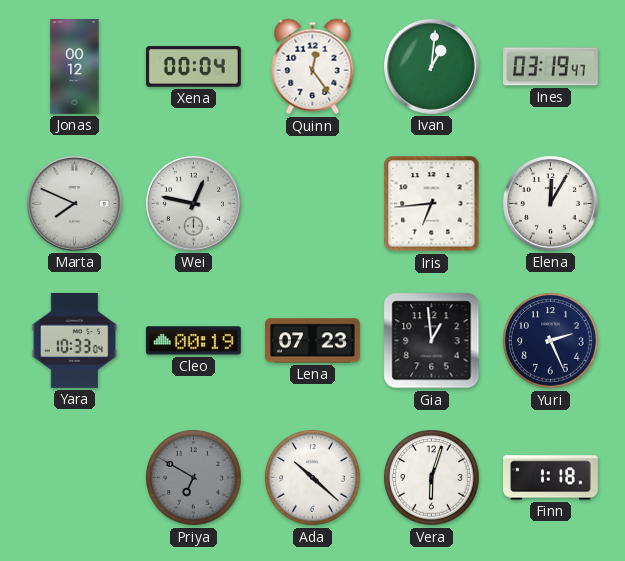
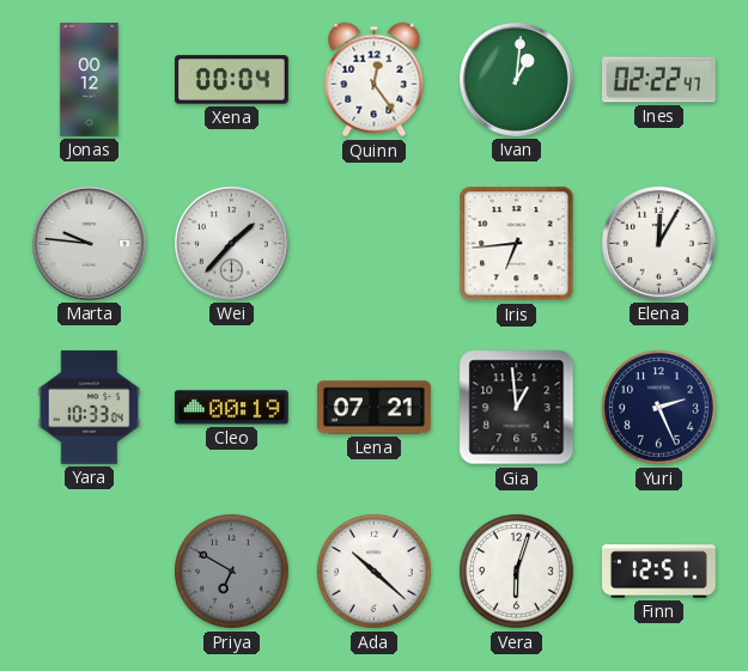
Ines: 03:19 -> 02:22
Marta: 7:49 -> 9:46
Wei: 12:47 -> 1:37
Lena: 07:23 -> 07:21
Finn: 1:18 -> 12:51
